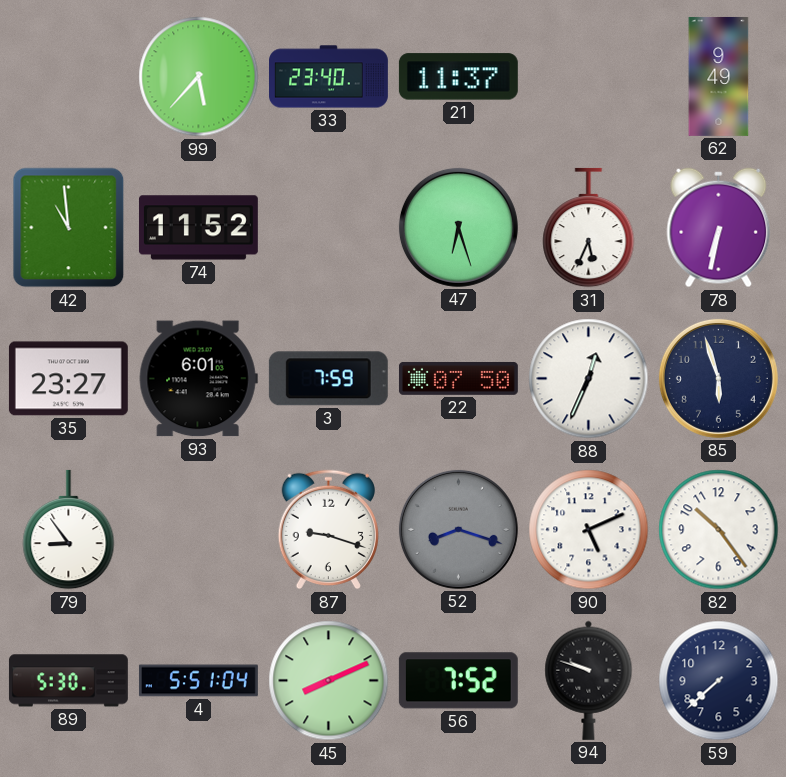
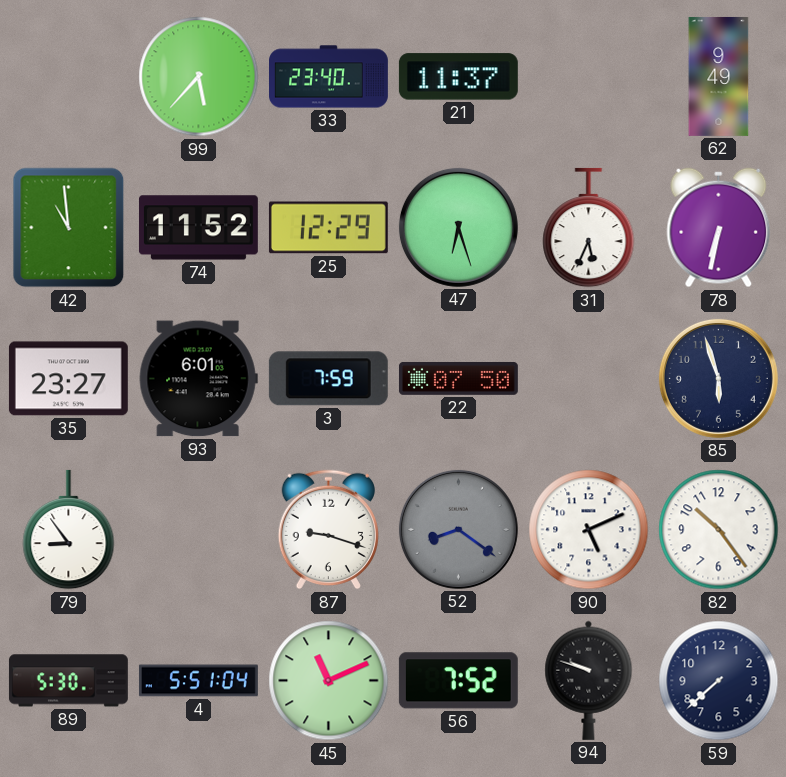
25: none -> 12:29
88: 12:34 -> none
52: 8:18 -> 8:21
45: 8:11 -> 11:11
